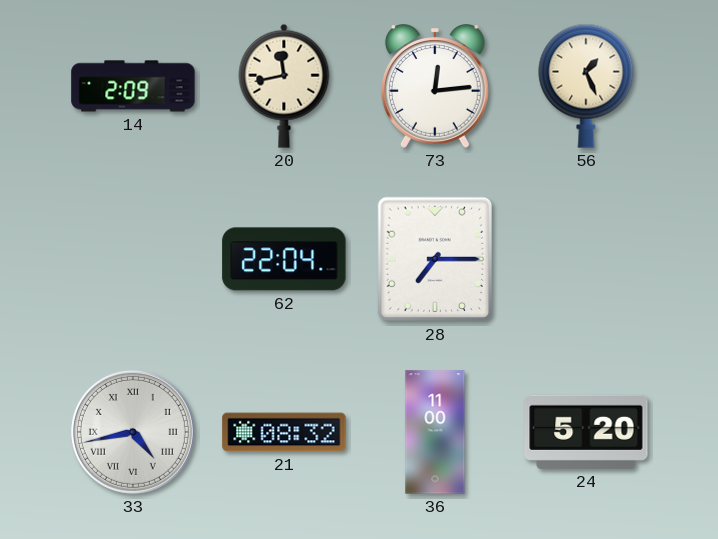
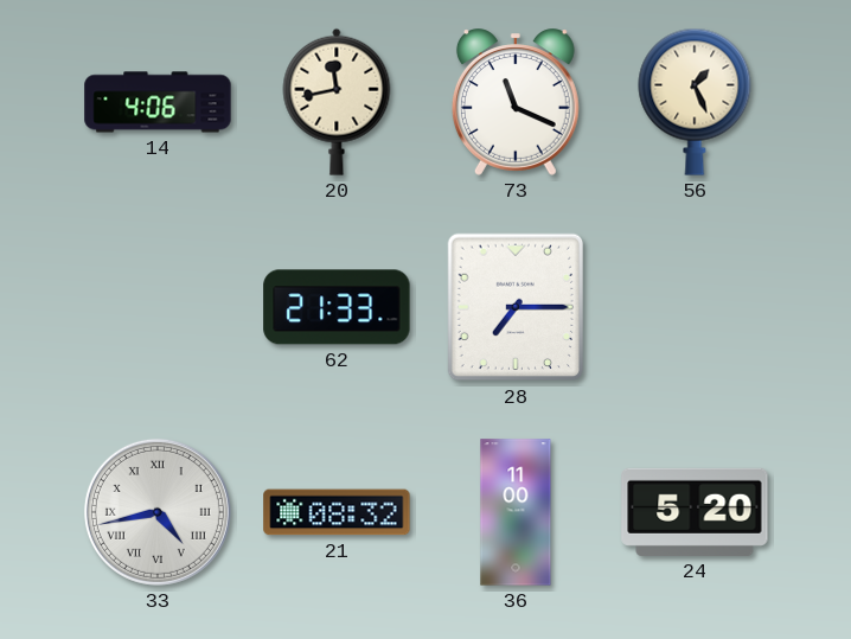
14: 2:09 -> 4:06
73: 12:14 -> 11:19
62: 22:04 -> 21:33
